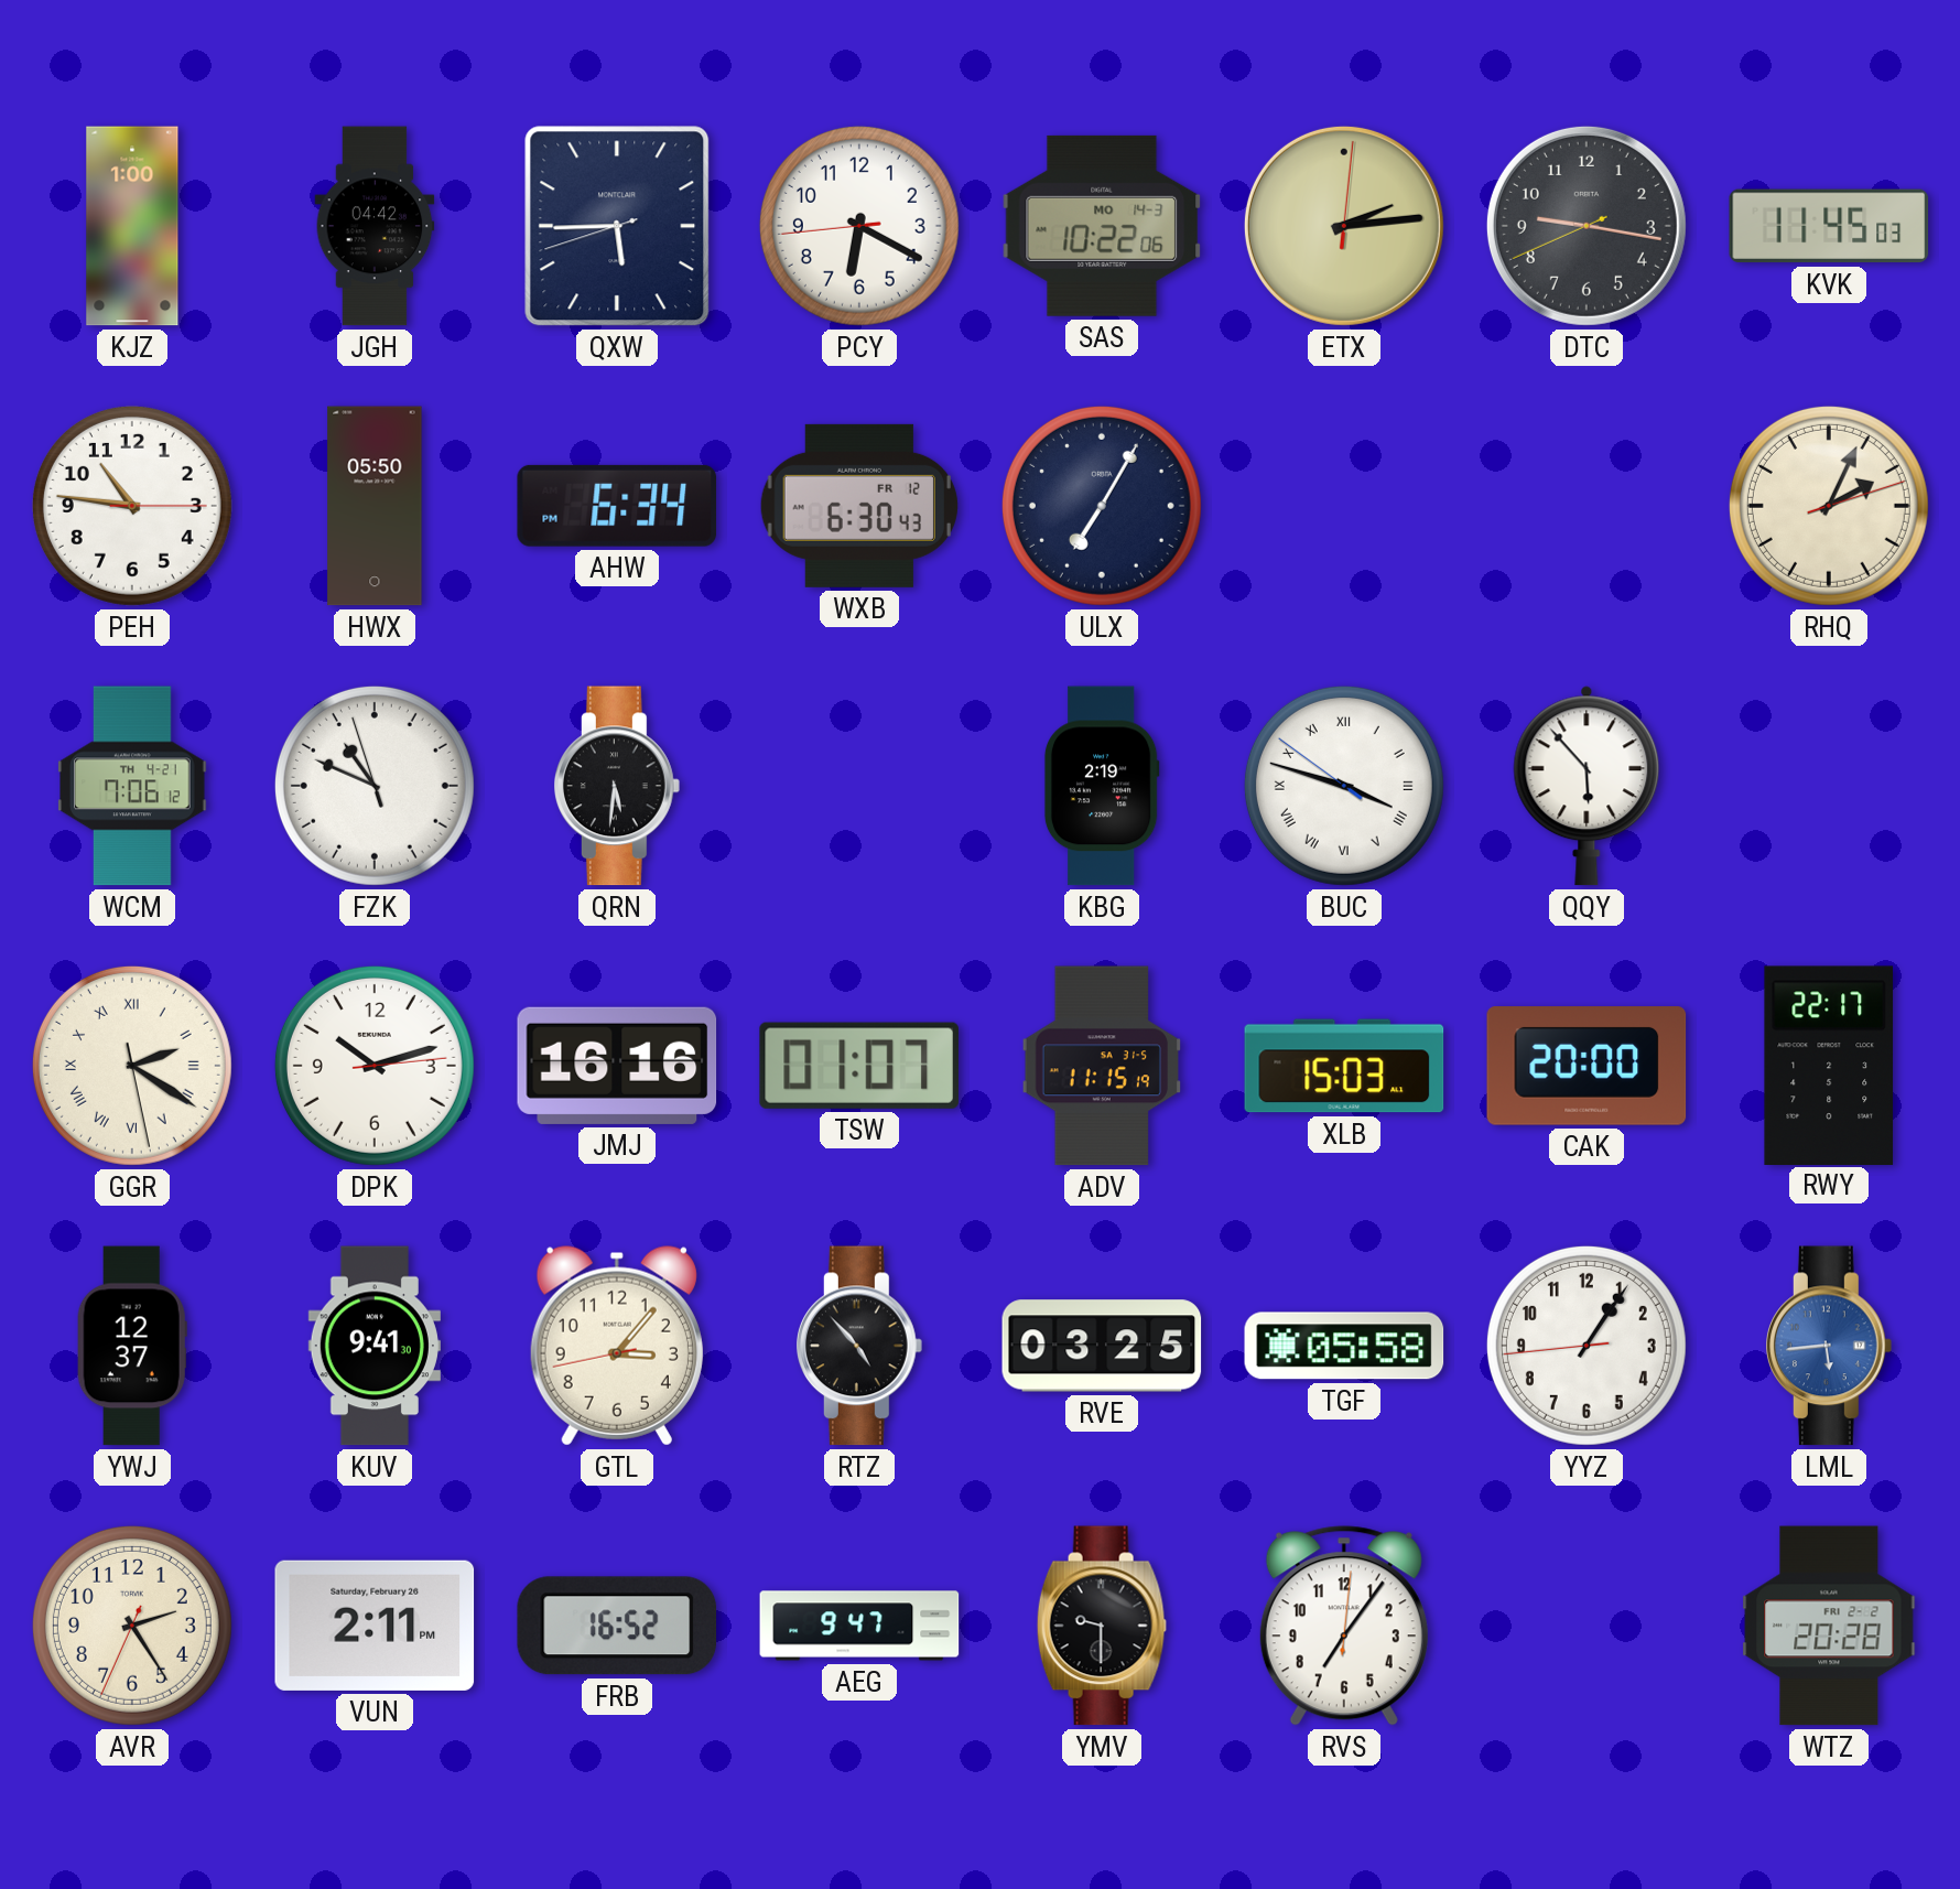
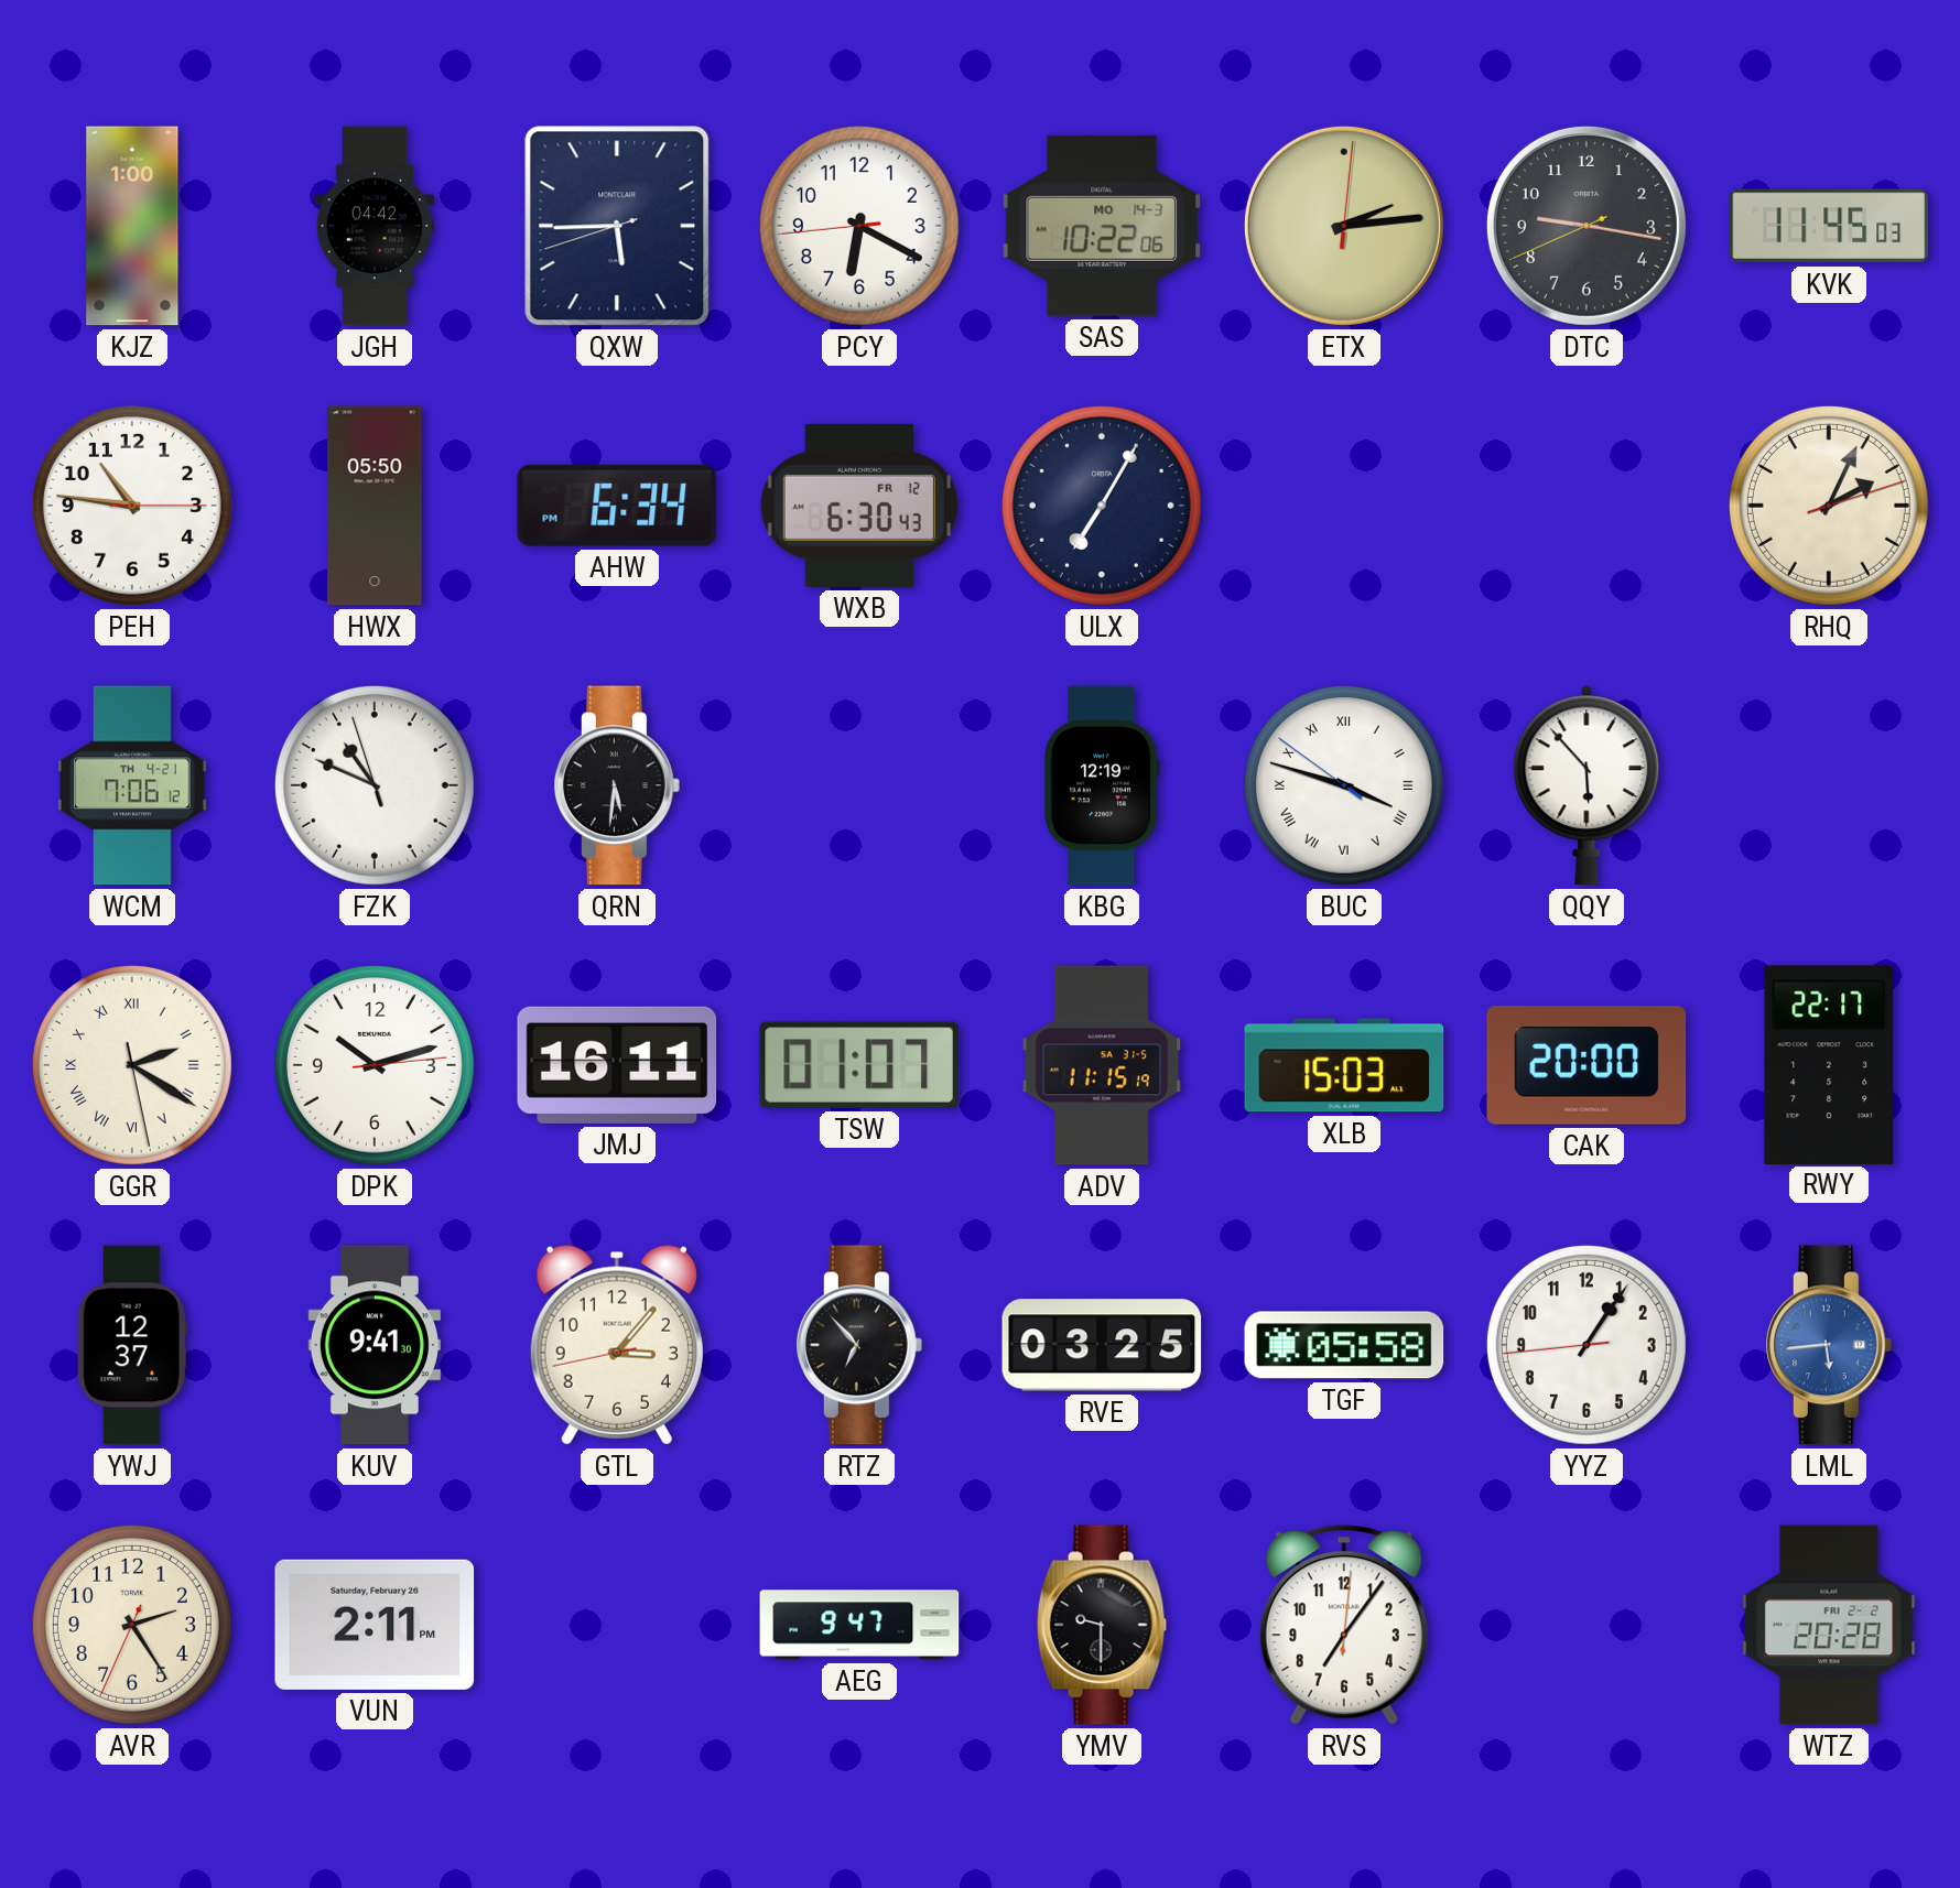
KBG: 2:19 -> 12:19
JMJ: 16:16 -> 16:11
RTZ: 4:53 -> 6:53
FRB: 16:52 -> none
